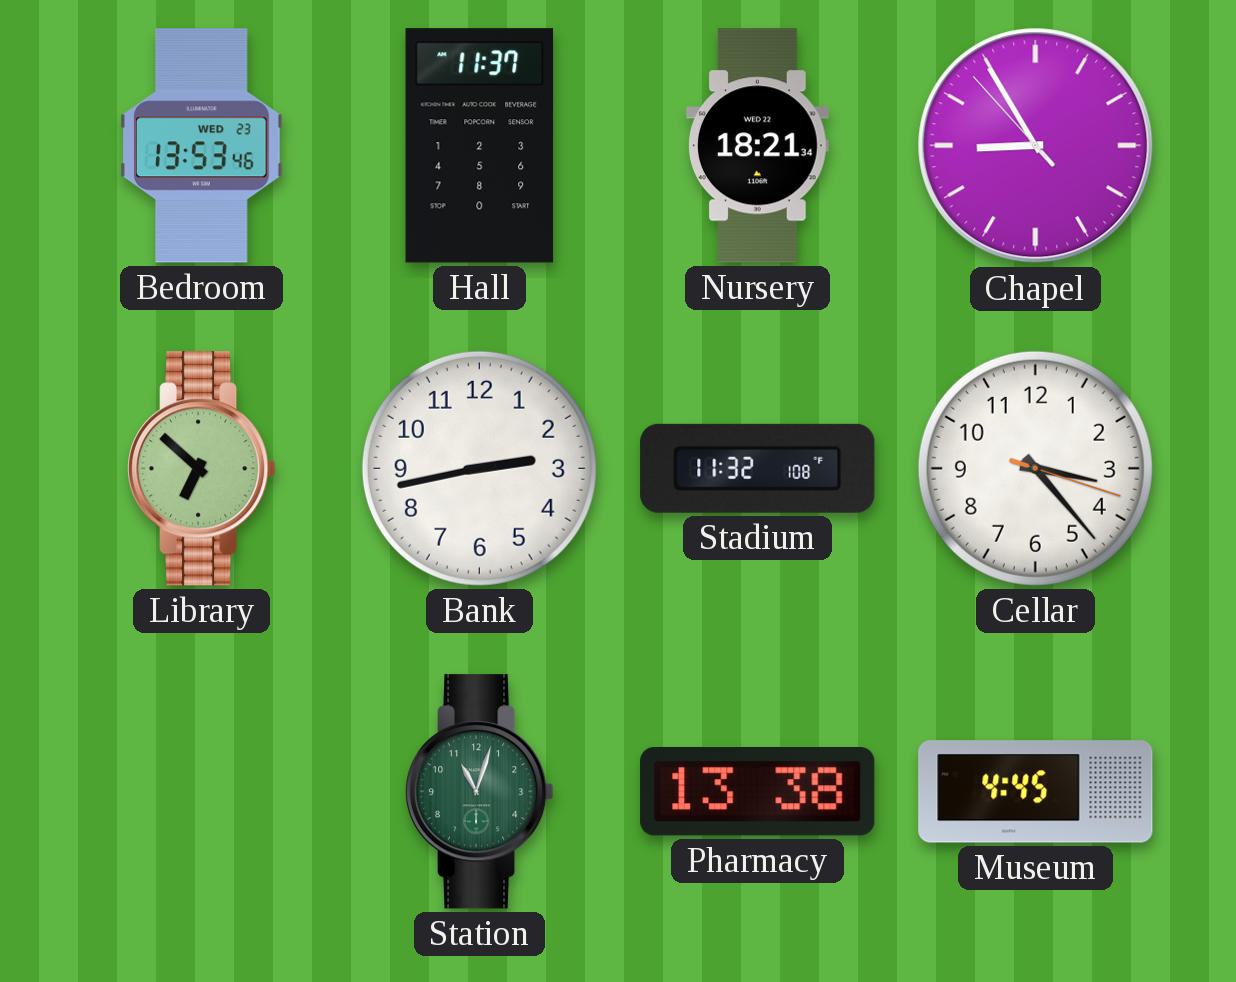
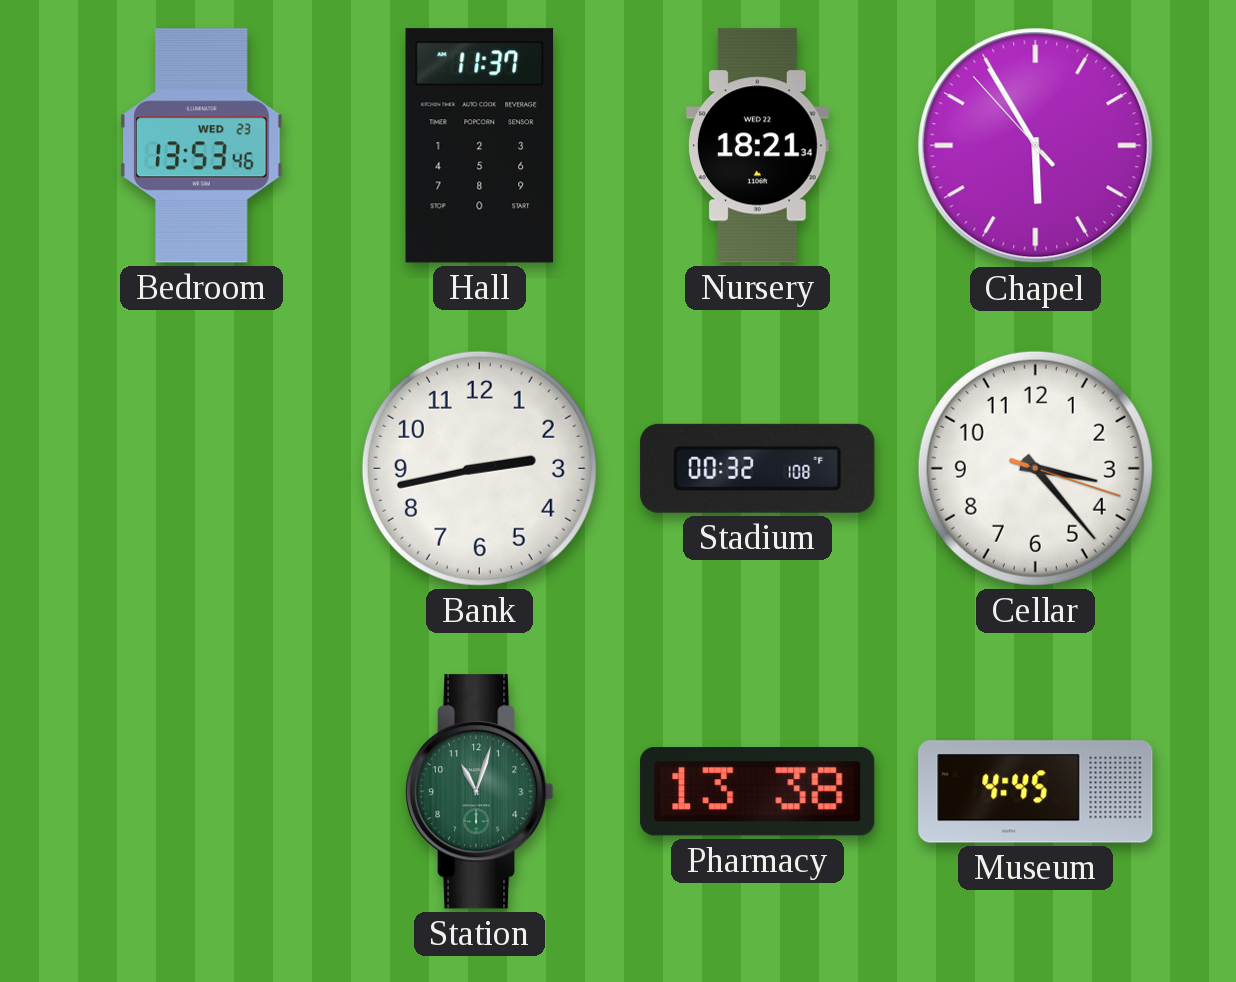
Chapel: 8:54 -> 5:54
Library: 6:52 -> none
Stadium: 11:32 -> 00:32
